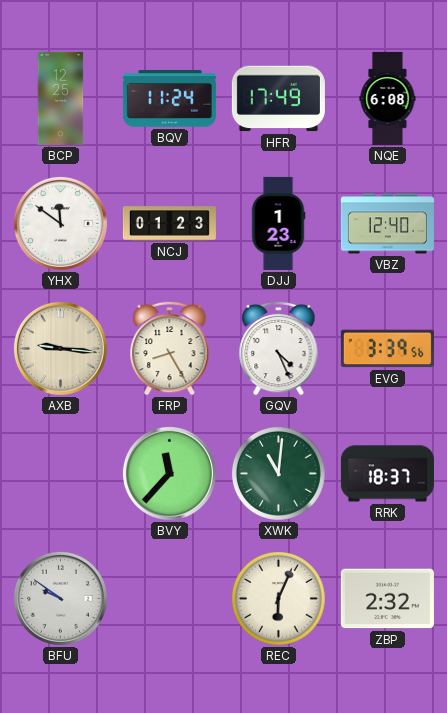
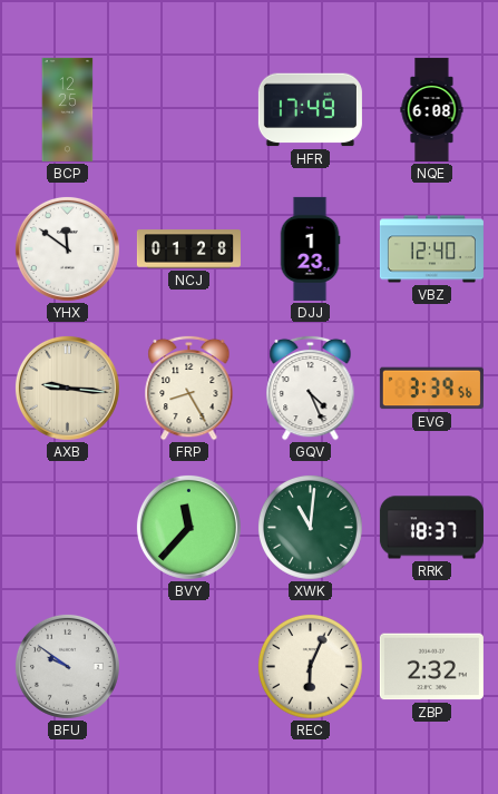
BQV: 11:24 -> none
NCJ: 01:23 -> 01:28
